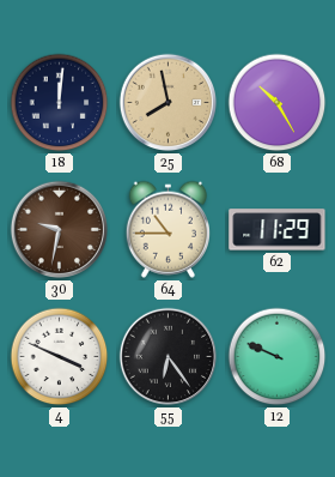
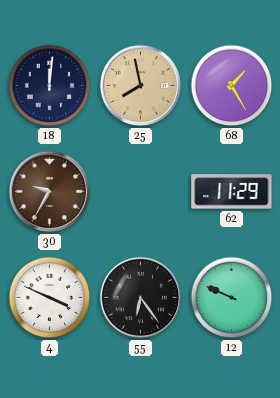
68: 10:25 -> 1:25
30: 9:32 -> 9:35
64: 10:45 -> none
